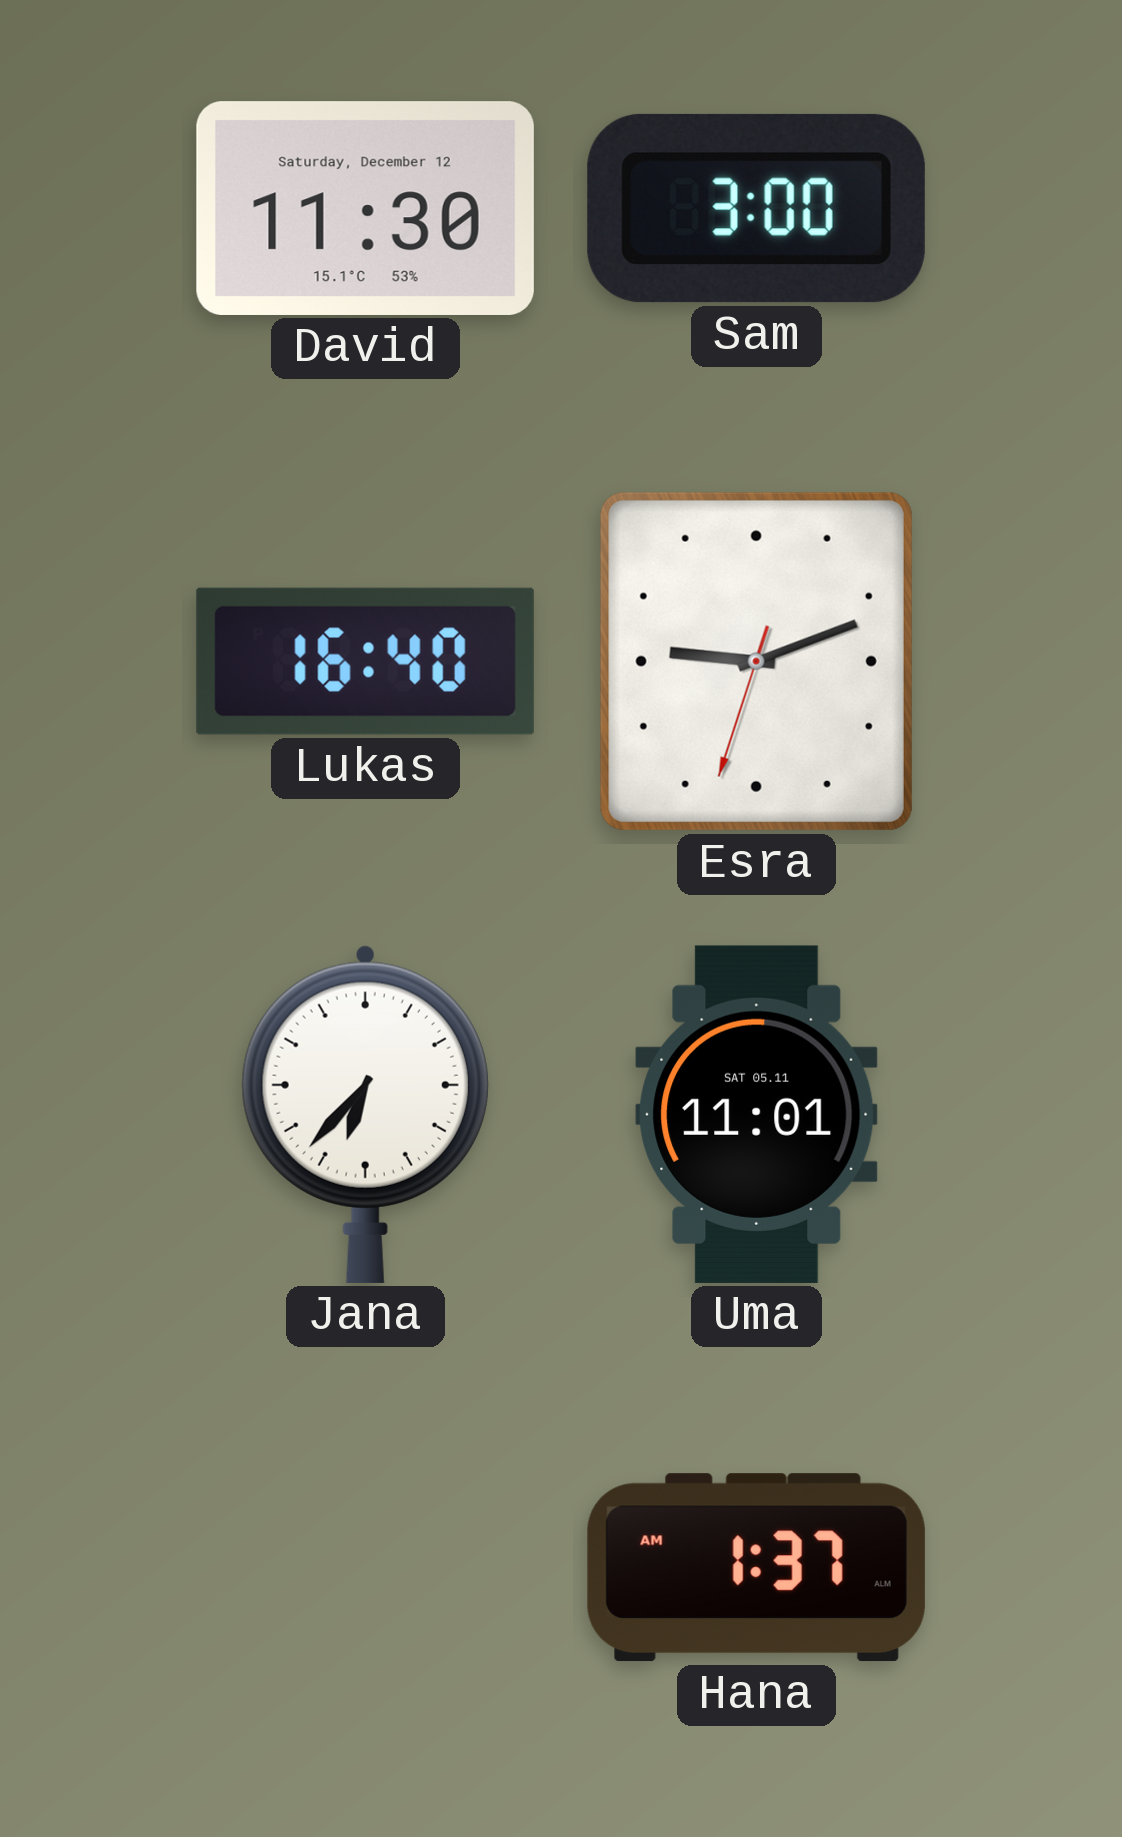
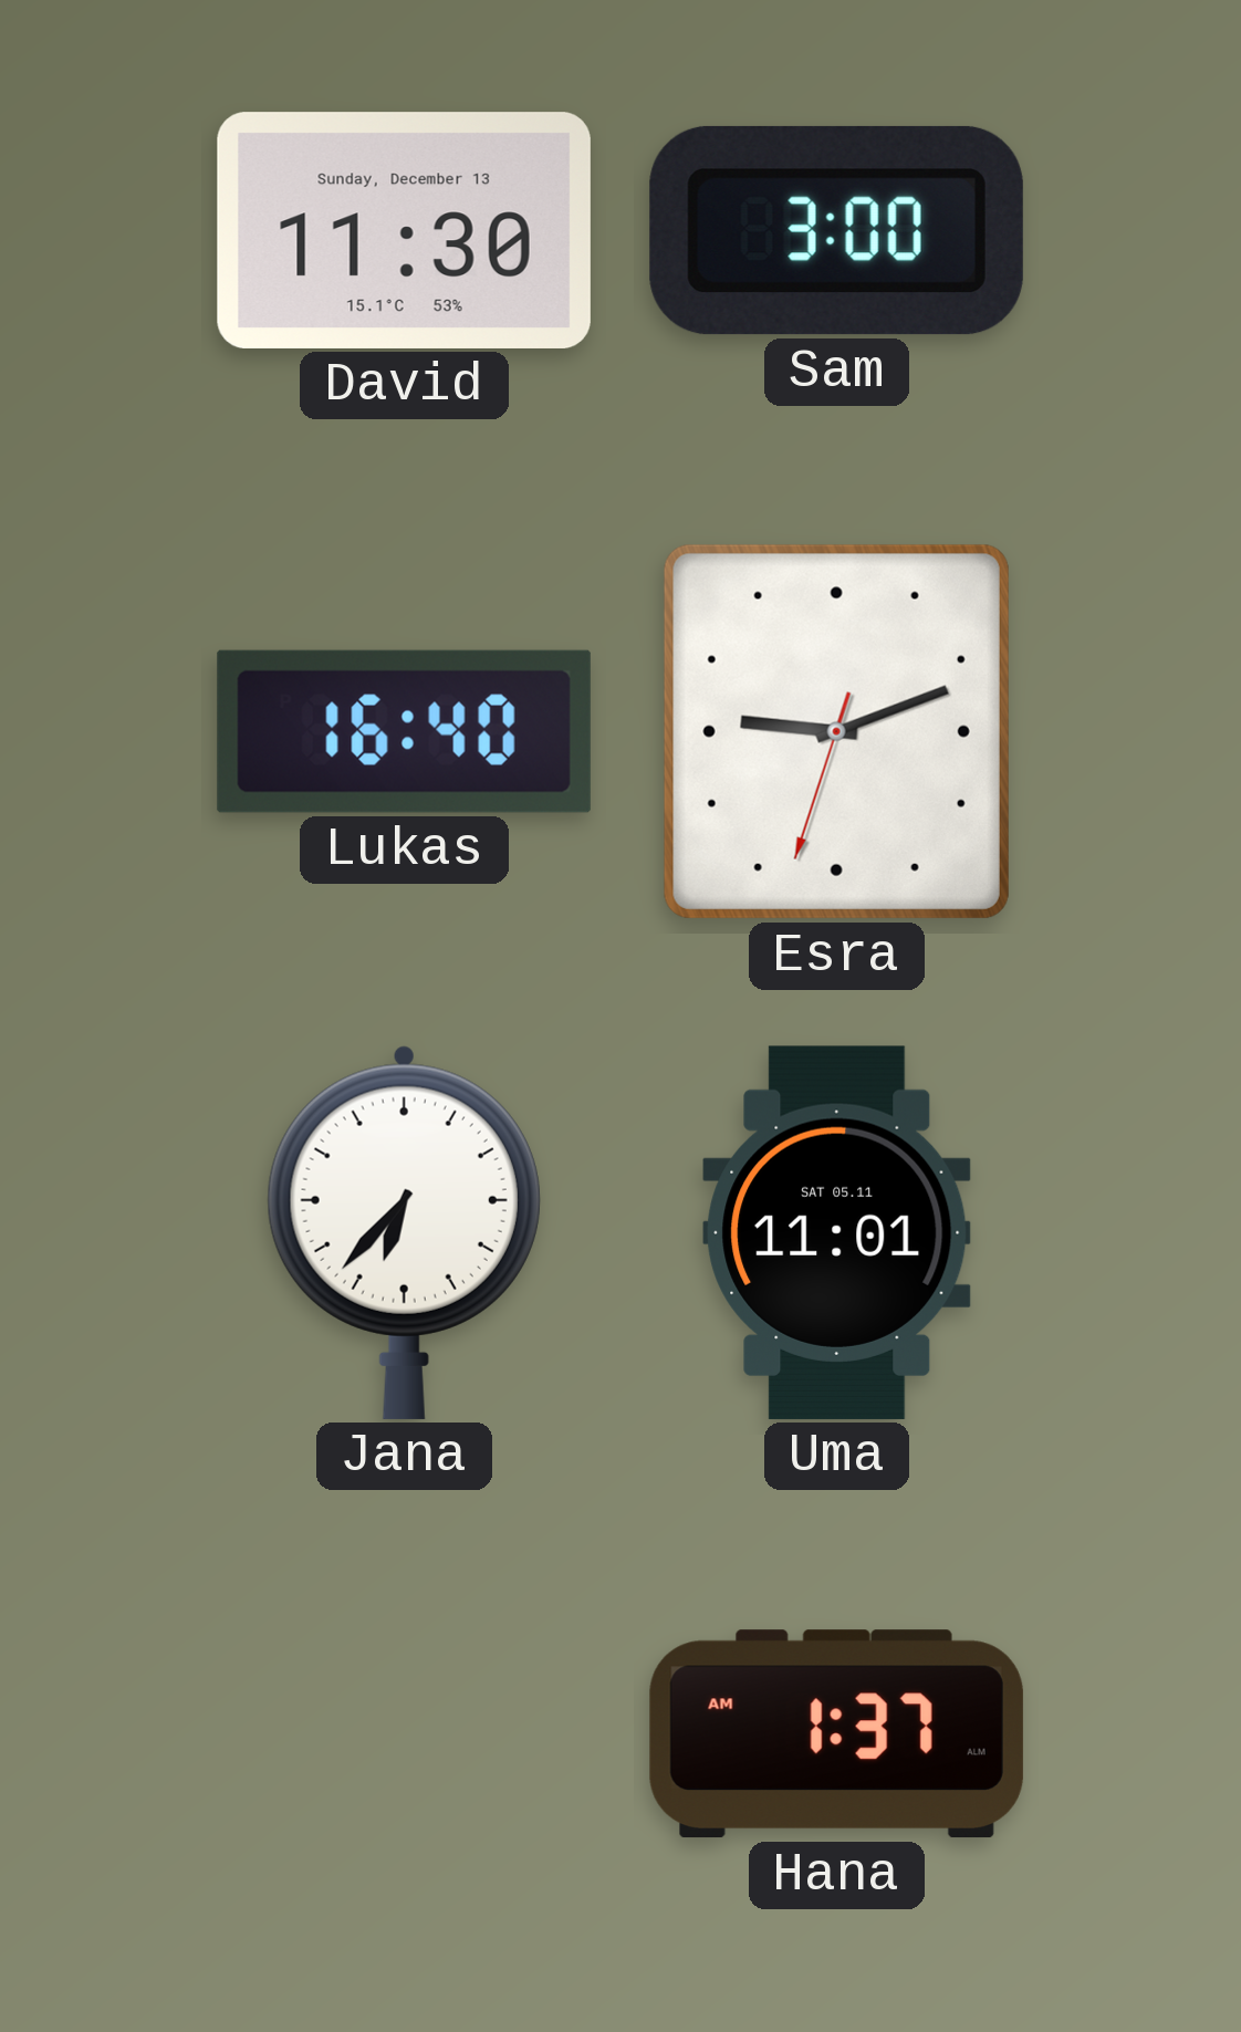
David date: Saturday, December 12 -> Sunday, December 13
